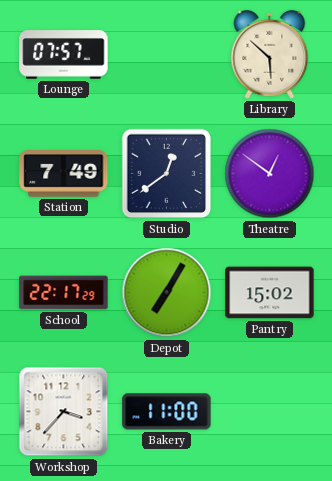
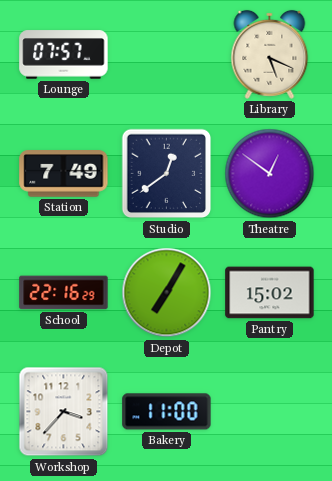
Library: 5:52 -> 5:19
School: 22:17 -> 22:16
